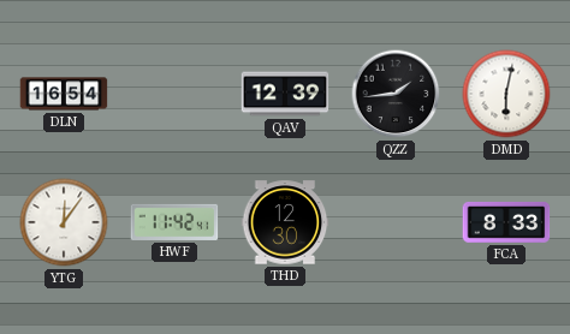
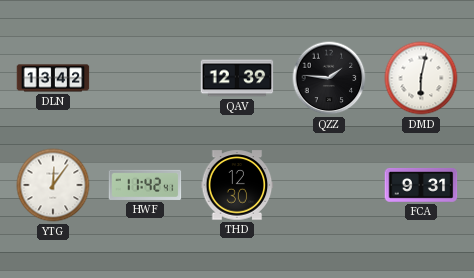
DLN: 16:54 -> 13:42
QZZ: 1:44 -> 1:46
FCA: 8:33 -> 9:31
